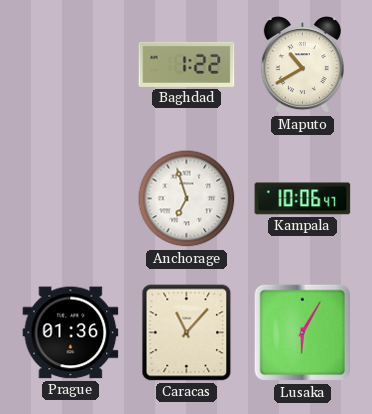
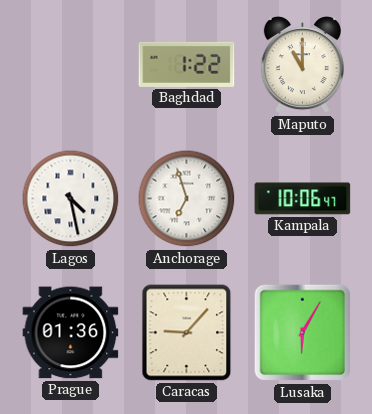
Maputo: 10:40 -> 11:00
Lagos: none -> 4:28
Caracas: 11:07 -> 9:07
